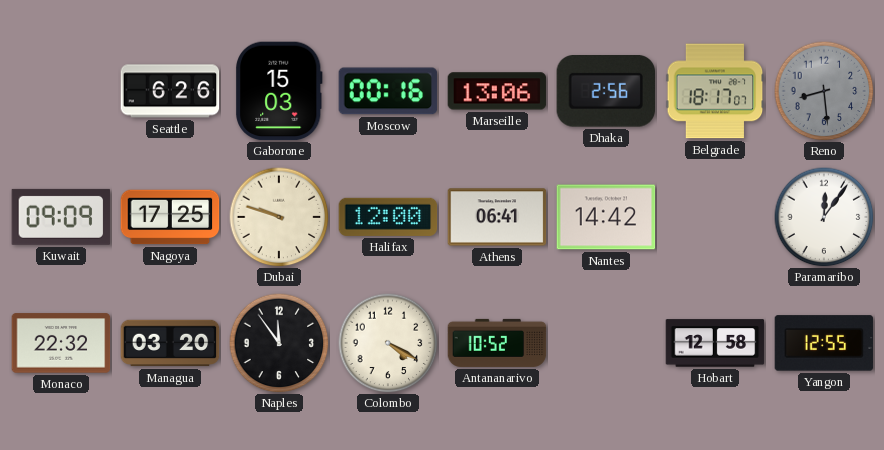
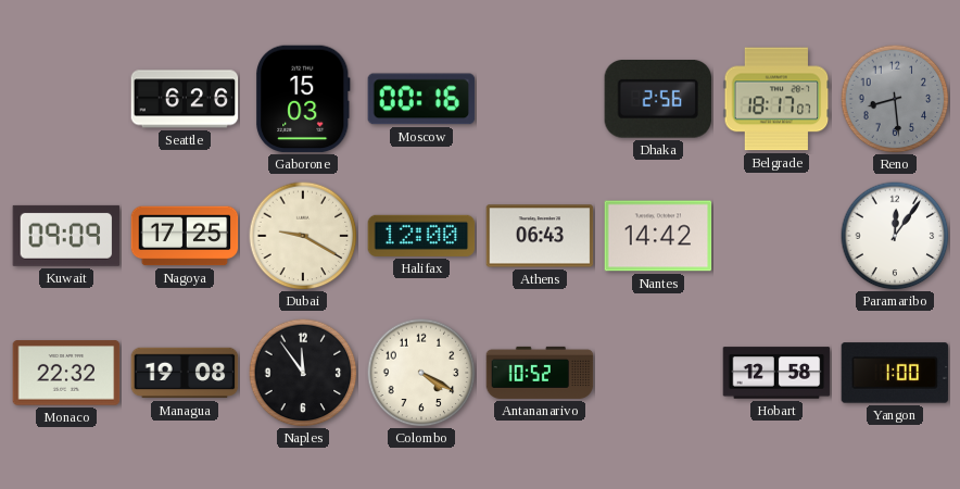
Marseille: 13:06 -> none
Dubai: 9:48 -> 9:20
Athens: 06:41 -> 06:43
Managua: 03:20 -> 19:08
Yangon: 12:55 -> 1:00
